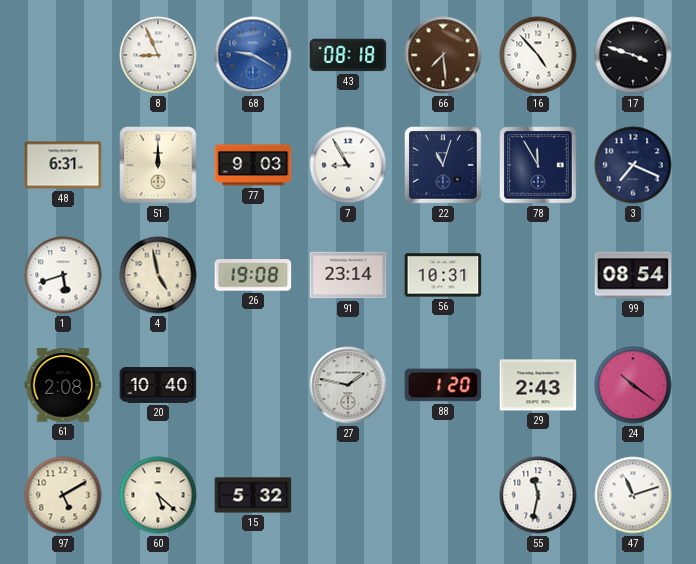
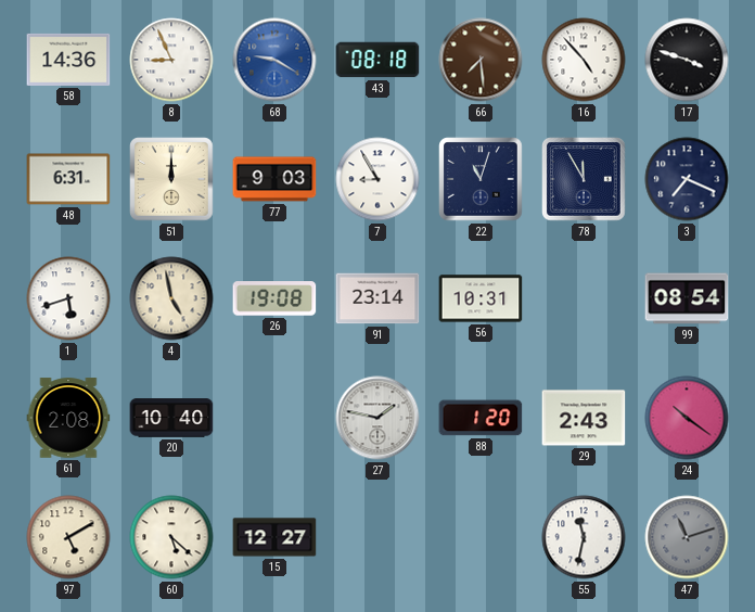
58: none -> 14:36
15: 5:32 -> 12:27
47 dial: white -> grey
